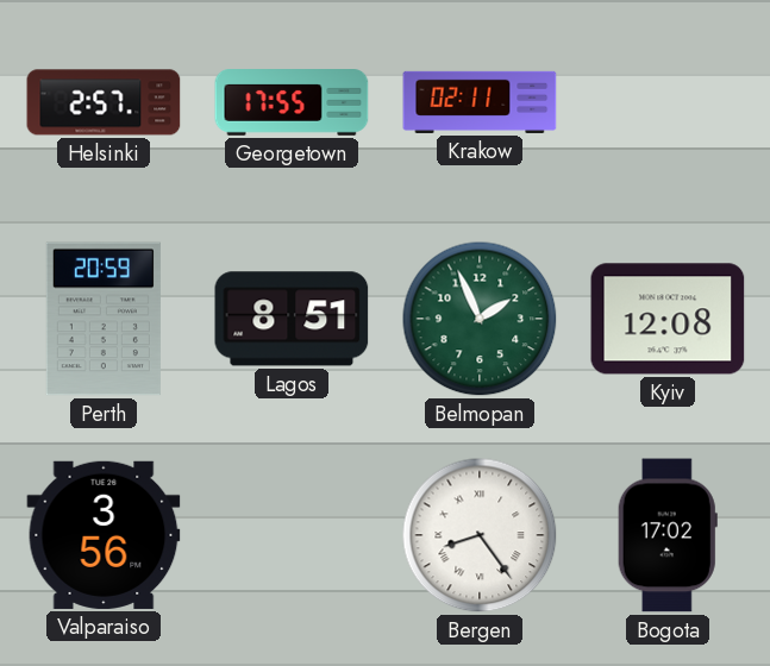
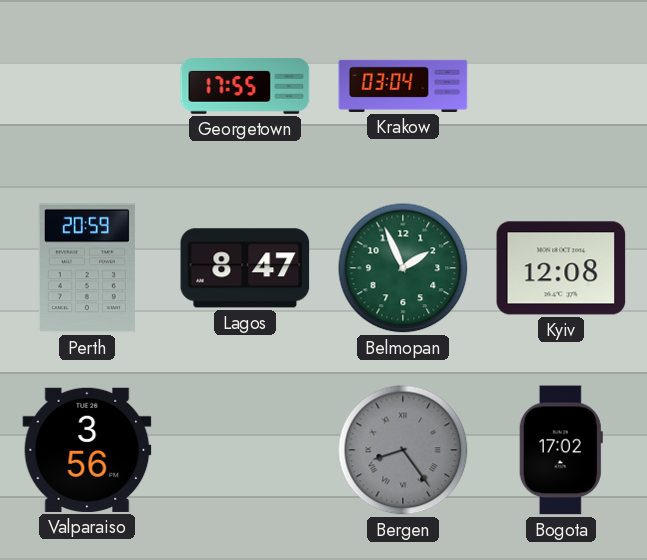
Helsinki: 2:57 -> none
Krakow: 02:11 -> 03:04
Lagos: 8:51 -> 8:47
Bergen dial: white -> grey
